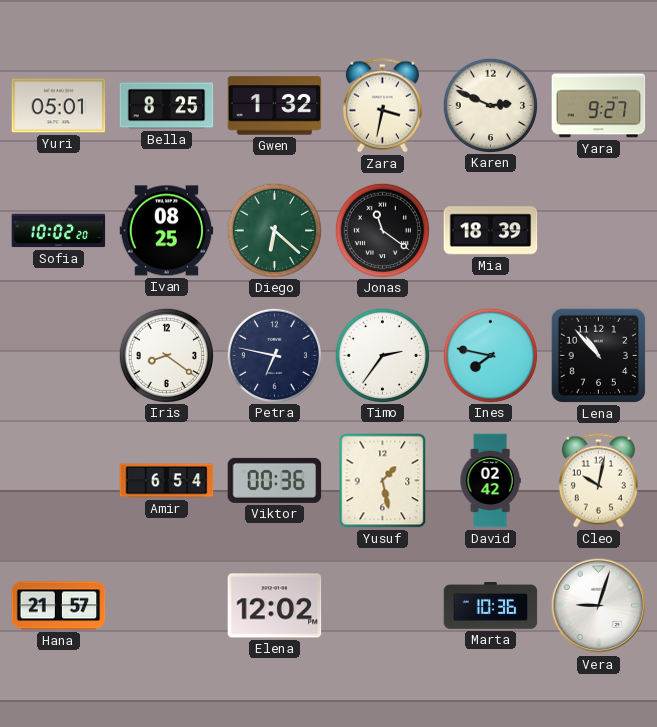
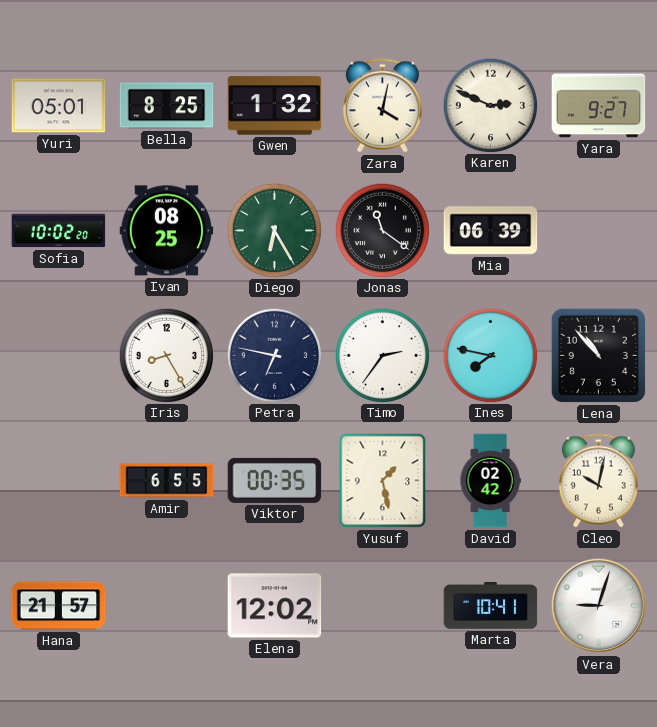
Zara: 3:32 -> 4:02
Diego: 6:22 -> 6:25
Mia: 18:39 -> 06:39
Iris: 8:21 -> 8:25
Amir: 6:54 -> 6:55
Viktor: 00:36 -> 00:35
Marta: 10:36 -> 10:41
